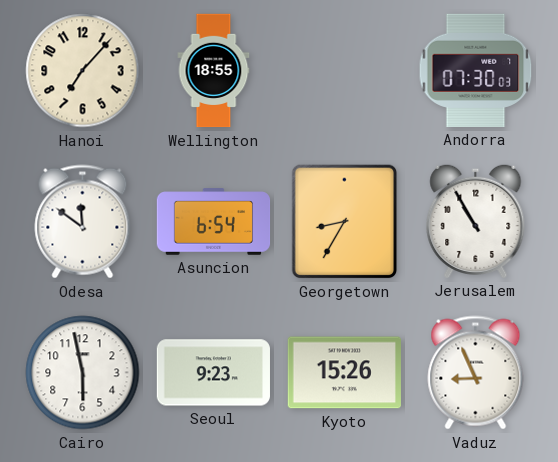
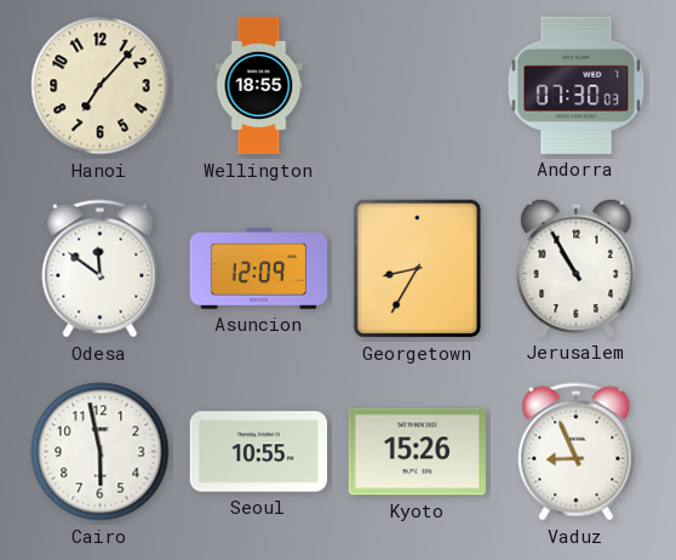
Asuncion: 6:54 -> 12:09
Seoul: 9:23 -> 10:55
